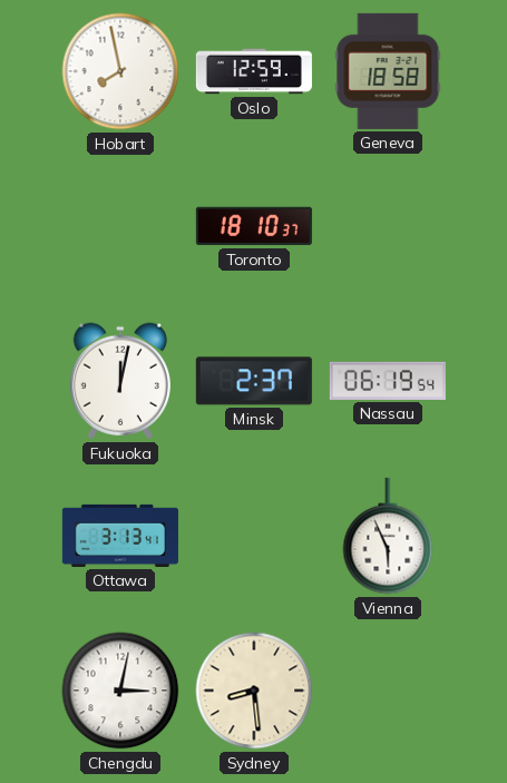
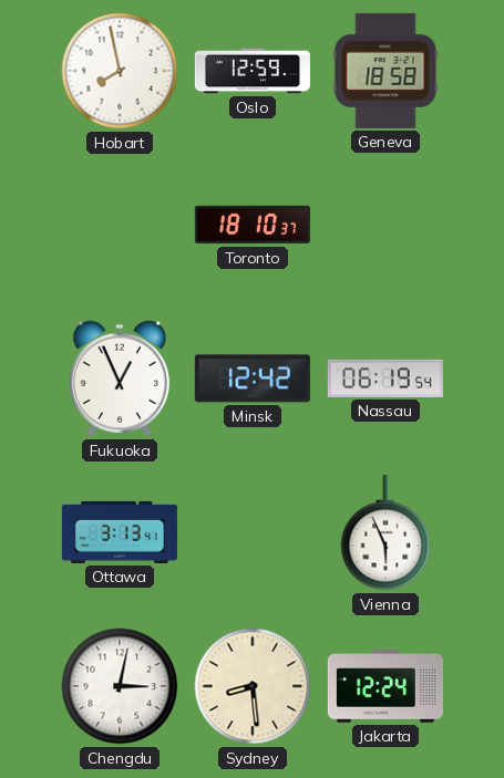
Fukuoka: 12:02 -> 12:56
Minsk: 2:37 -> 12:42
Jakarta: none -> 12:24
